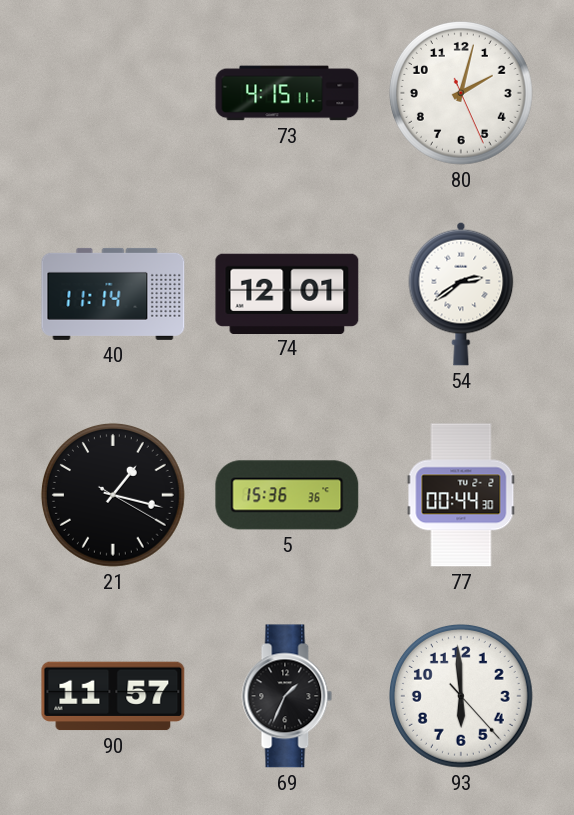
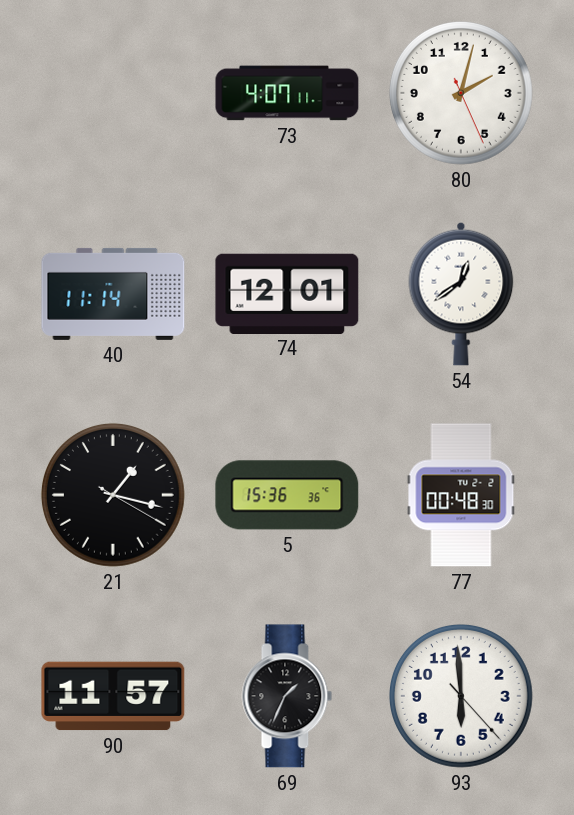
73: 4:15 -> 4:07
54: 2:39 -> 12:39
77: 00:44 -> 00:48
